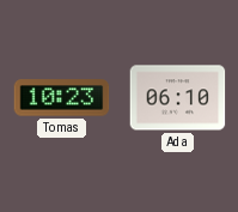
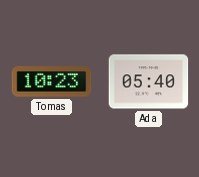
Ada: 06:10 -> 05:40
